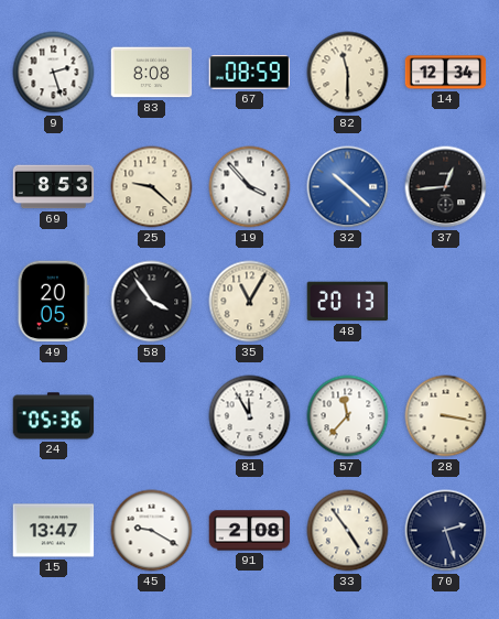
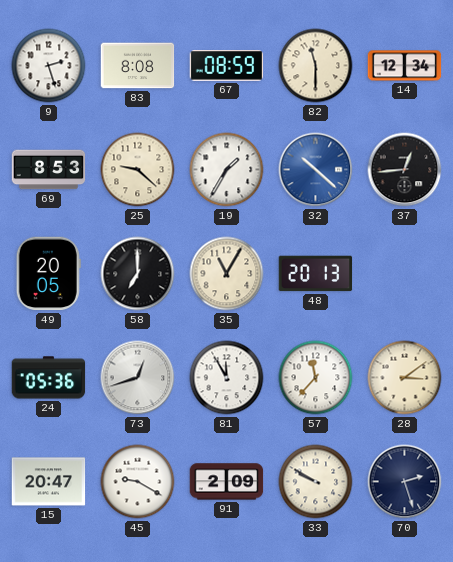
19: 3:53 -> 1:35
58: 3:54 -> 7:00
73: none -> 12:42
28: 3:17 -> 3:09
15: 13:47 -> 20:47
91: 2:08 -> 2:09
33: 4:54 -> 9:50
